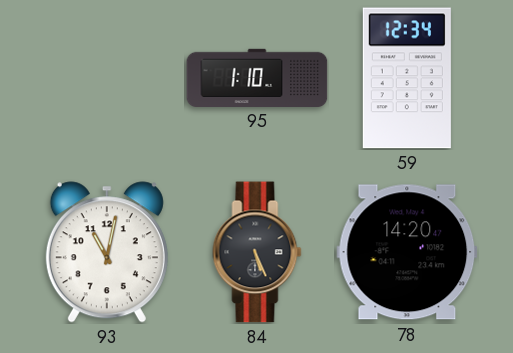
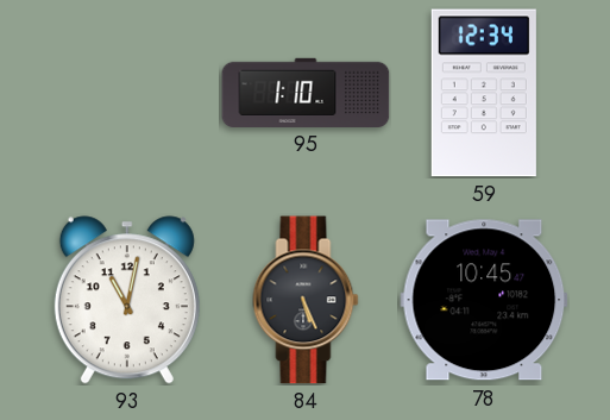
78: 14:20 -> 10:45
